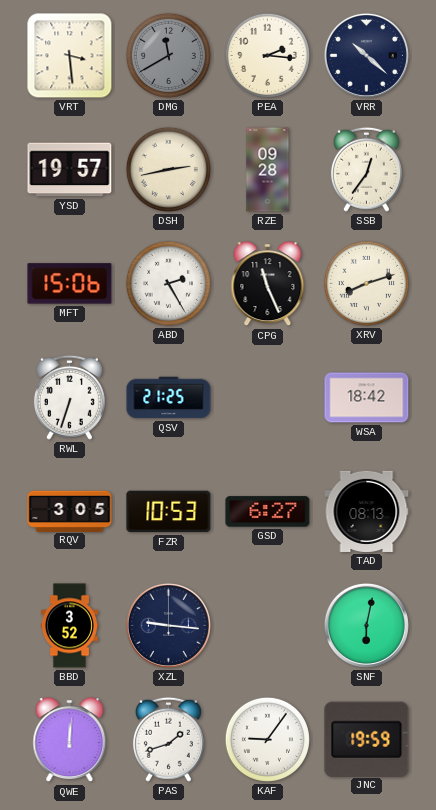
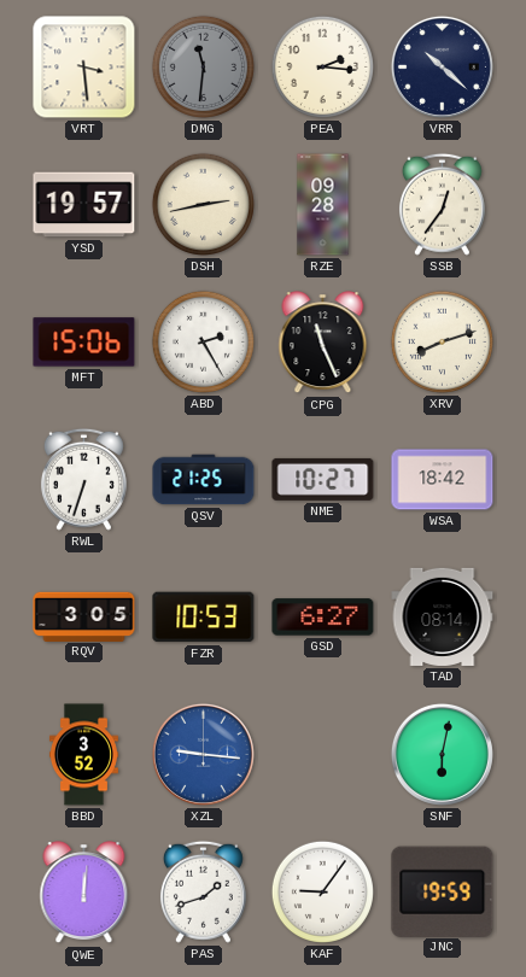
DMG: 11:40 -> 11:31
NME: none -> 10:27
TAD: 08:13 -> 08:14
XZL dial: navy -> blue
